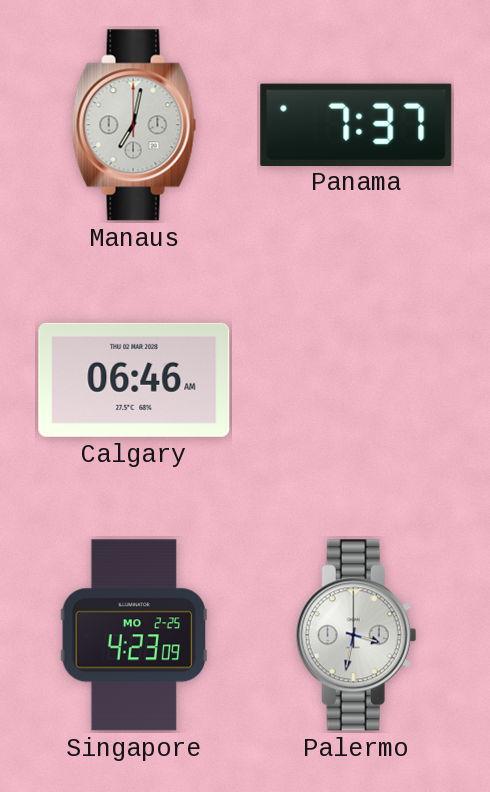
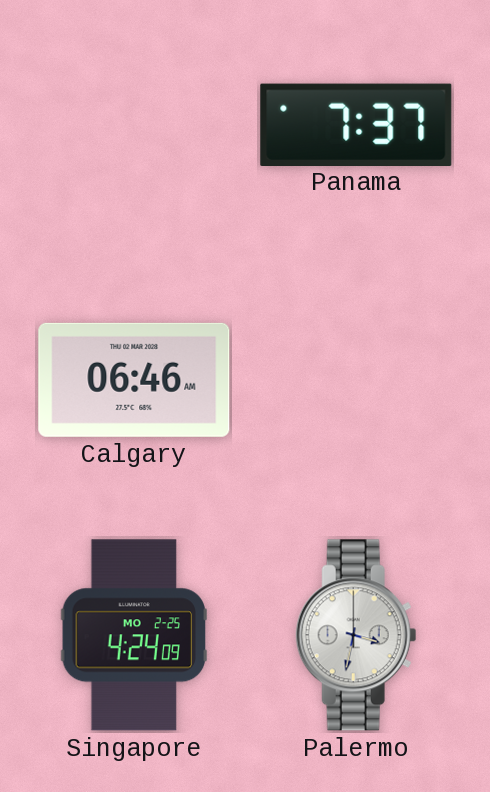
Manaus: 7:02 -> none
Singapore: 4:23 -> 4:24
